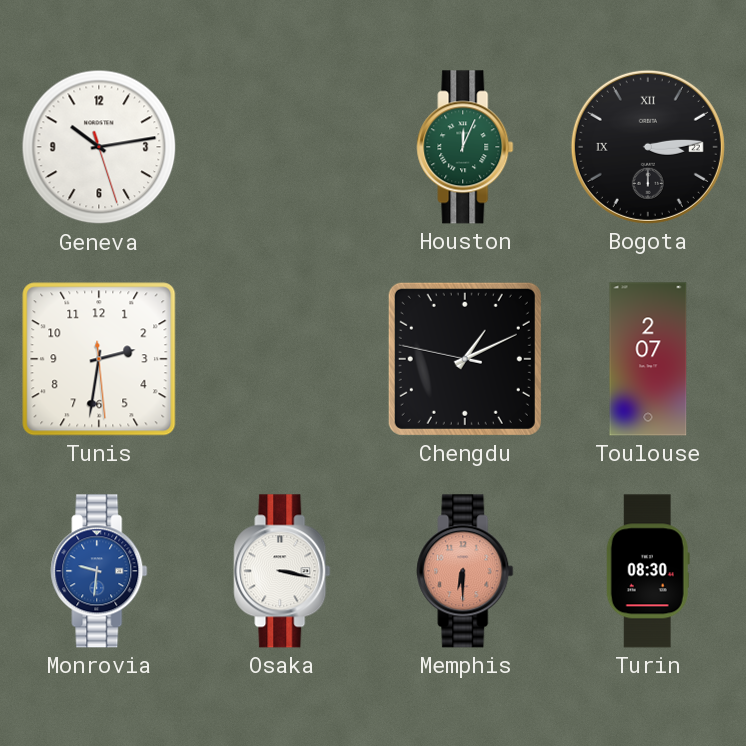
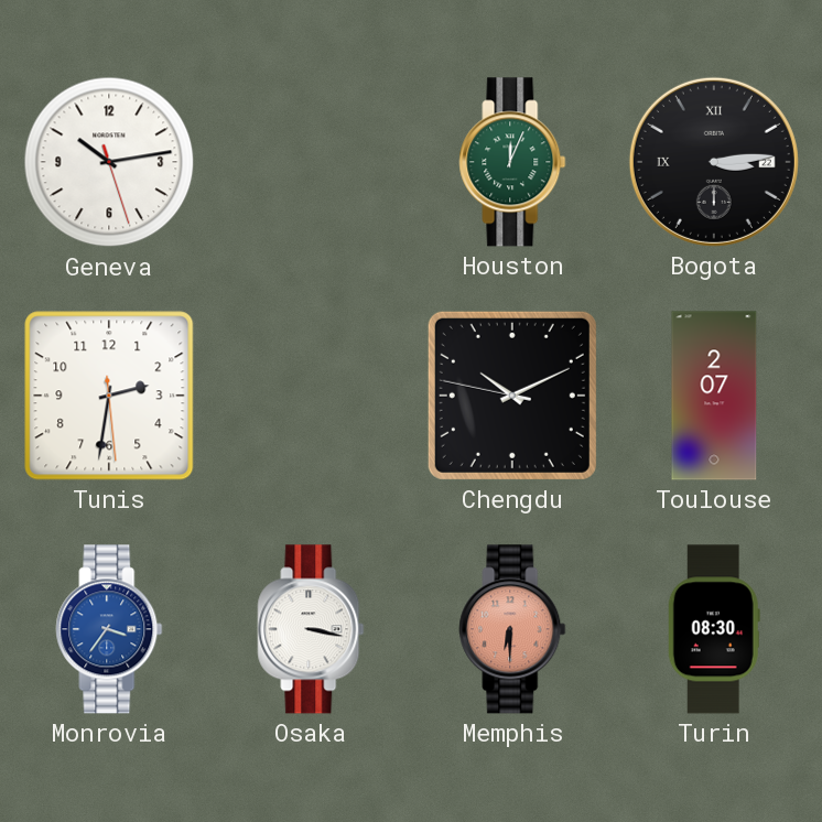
Chengdu: 1:10 -> 10:10
Monrovia: 9:31 -> 3:36
